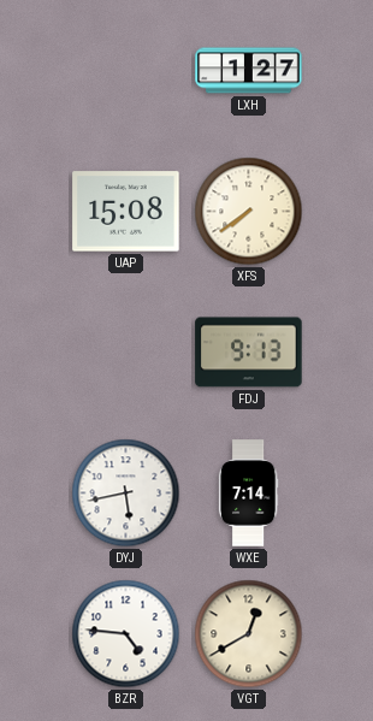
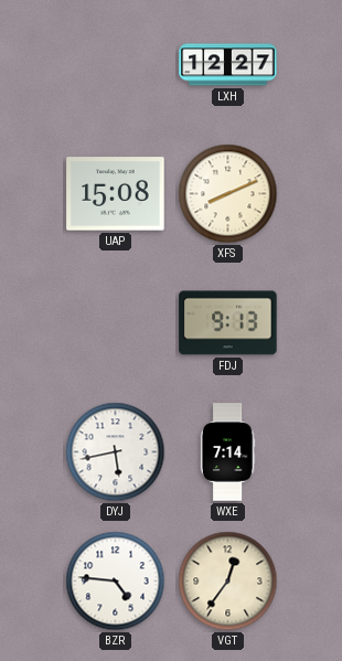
LXH: 1:27 -> 12:27
XFS: 7:39 -> 8:11
VGT: 12:40 -> 12:36
